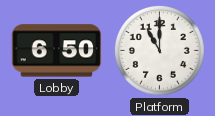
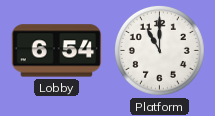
Lobby: 6:50 -> 6:54
